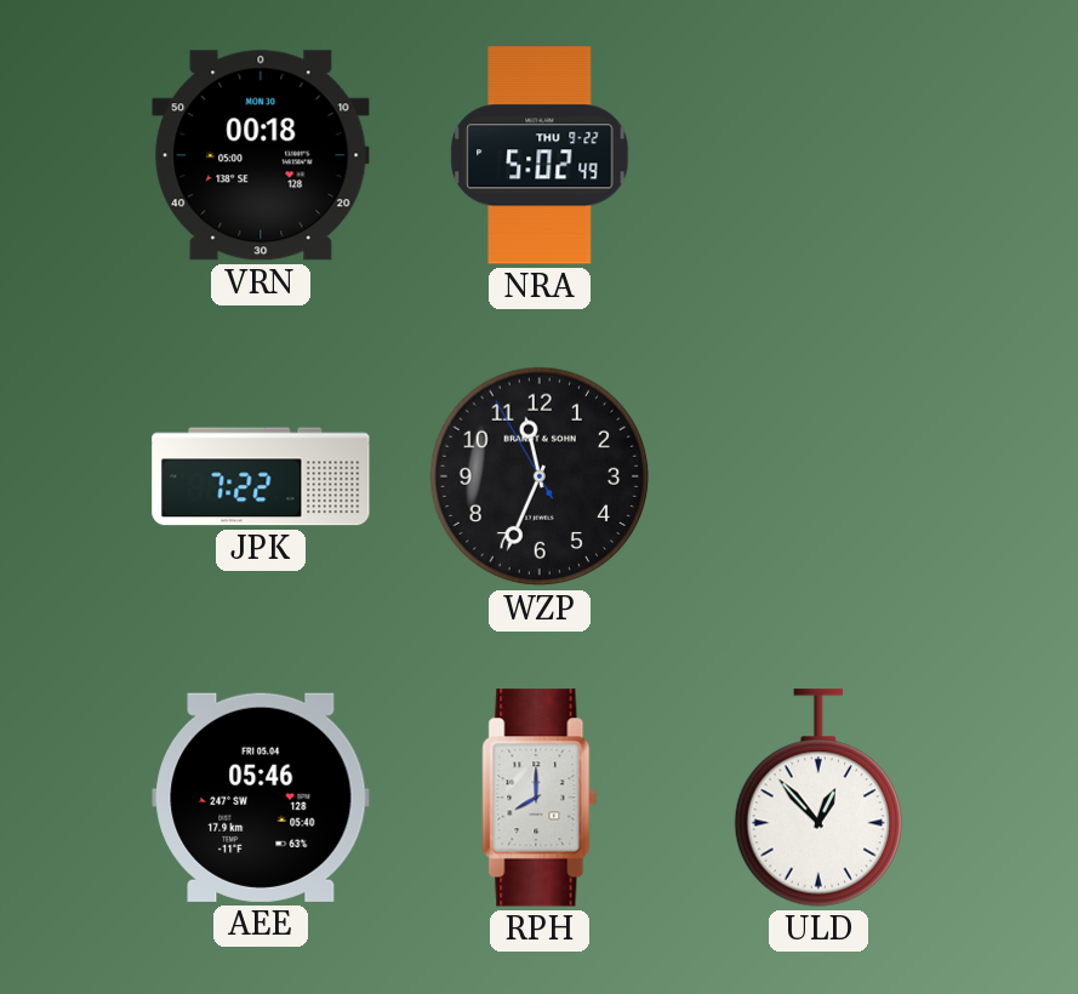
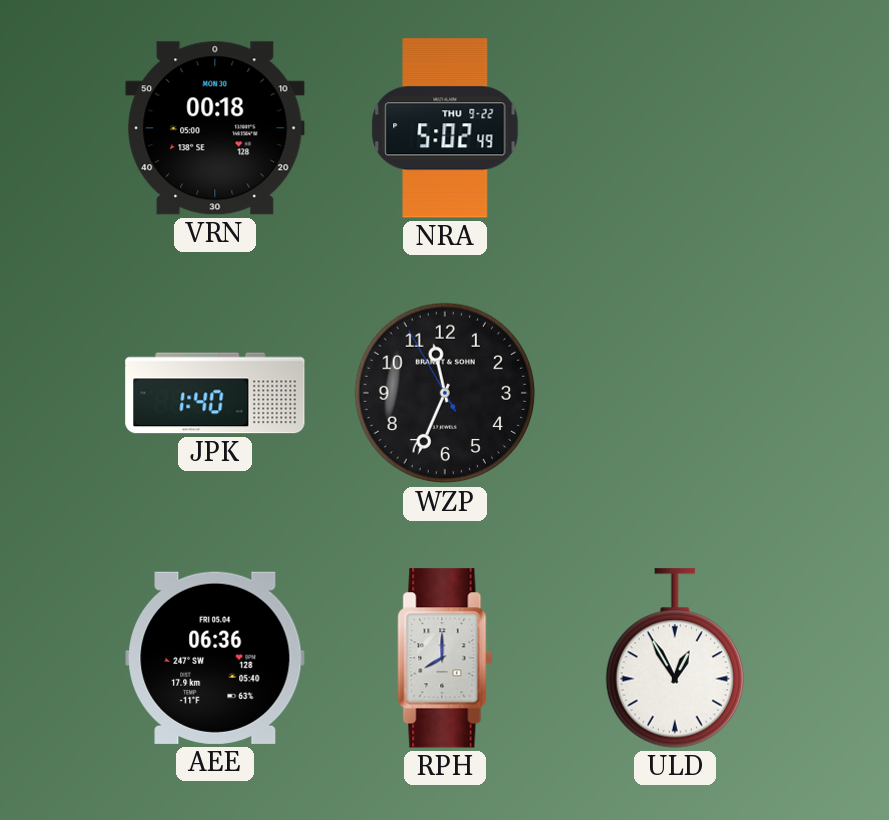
JPK: 7:22 -> 1:40
AEE: 05:46 -> 06:36
ULD: 12:53 -> 12:55
